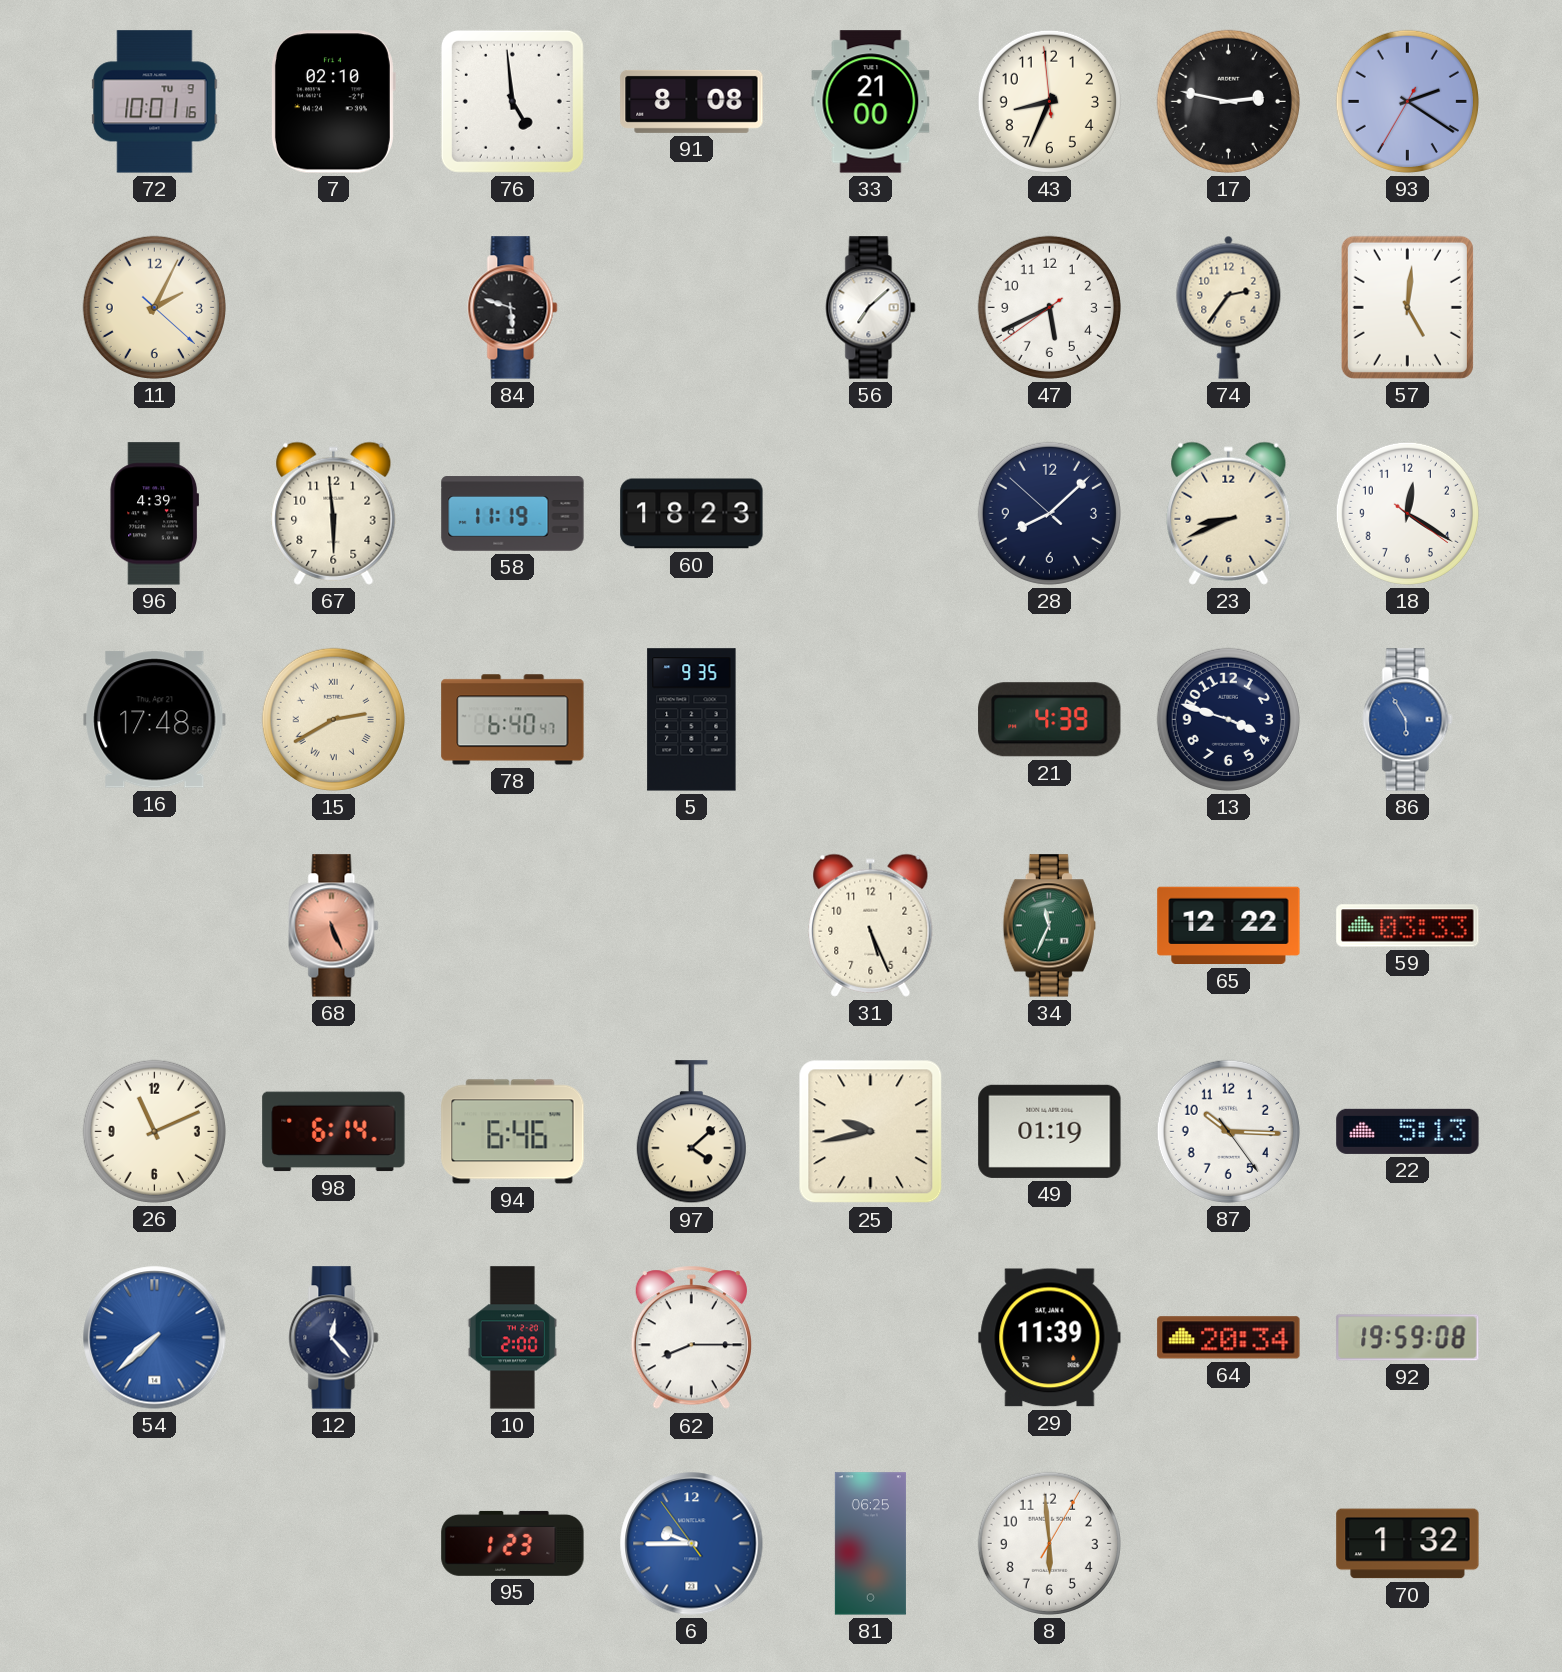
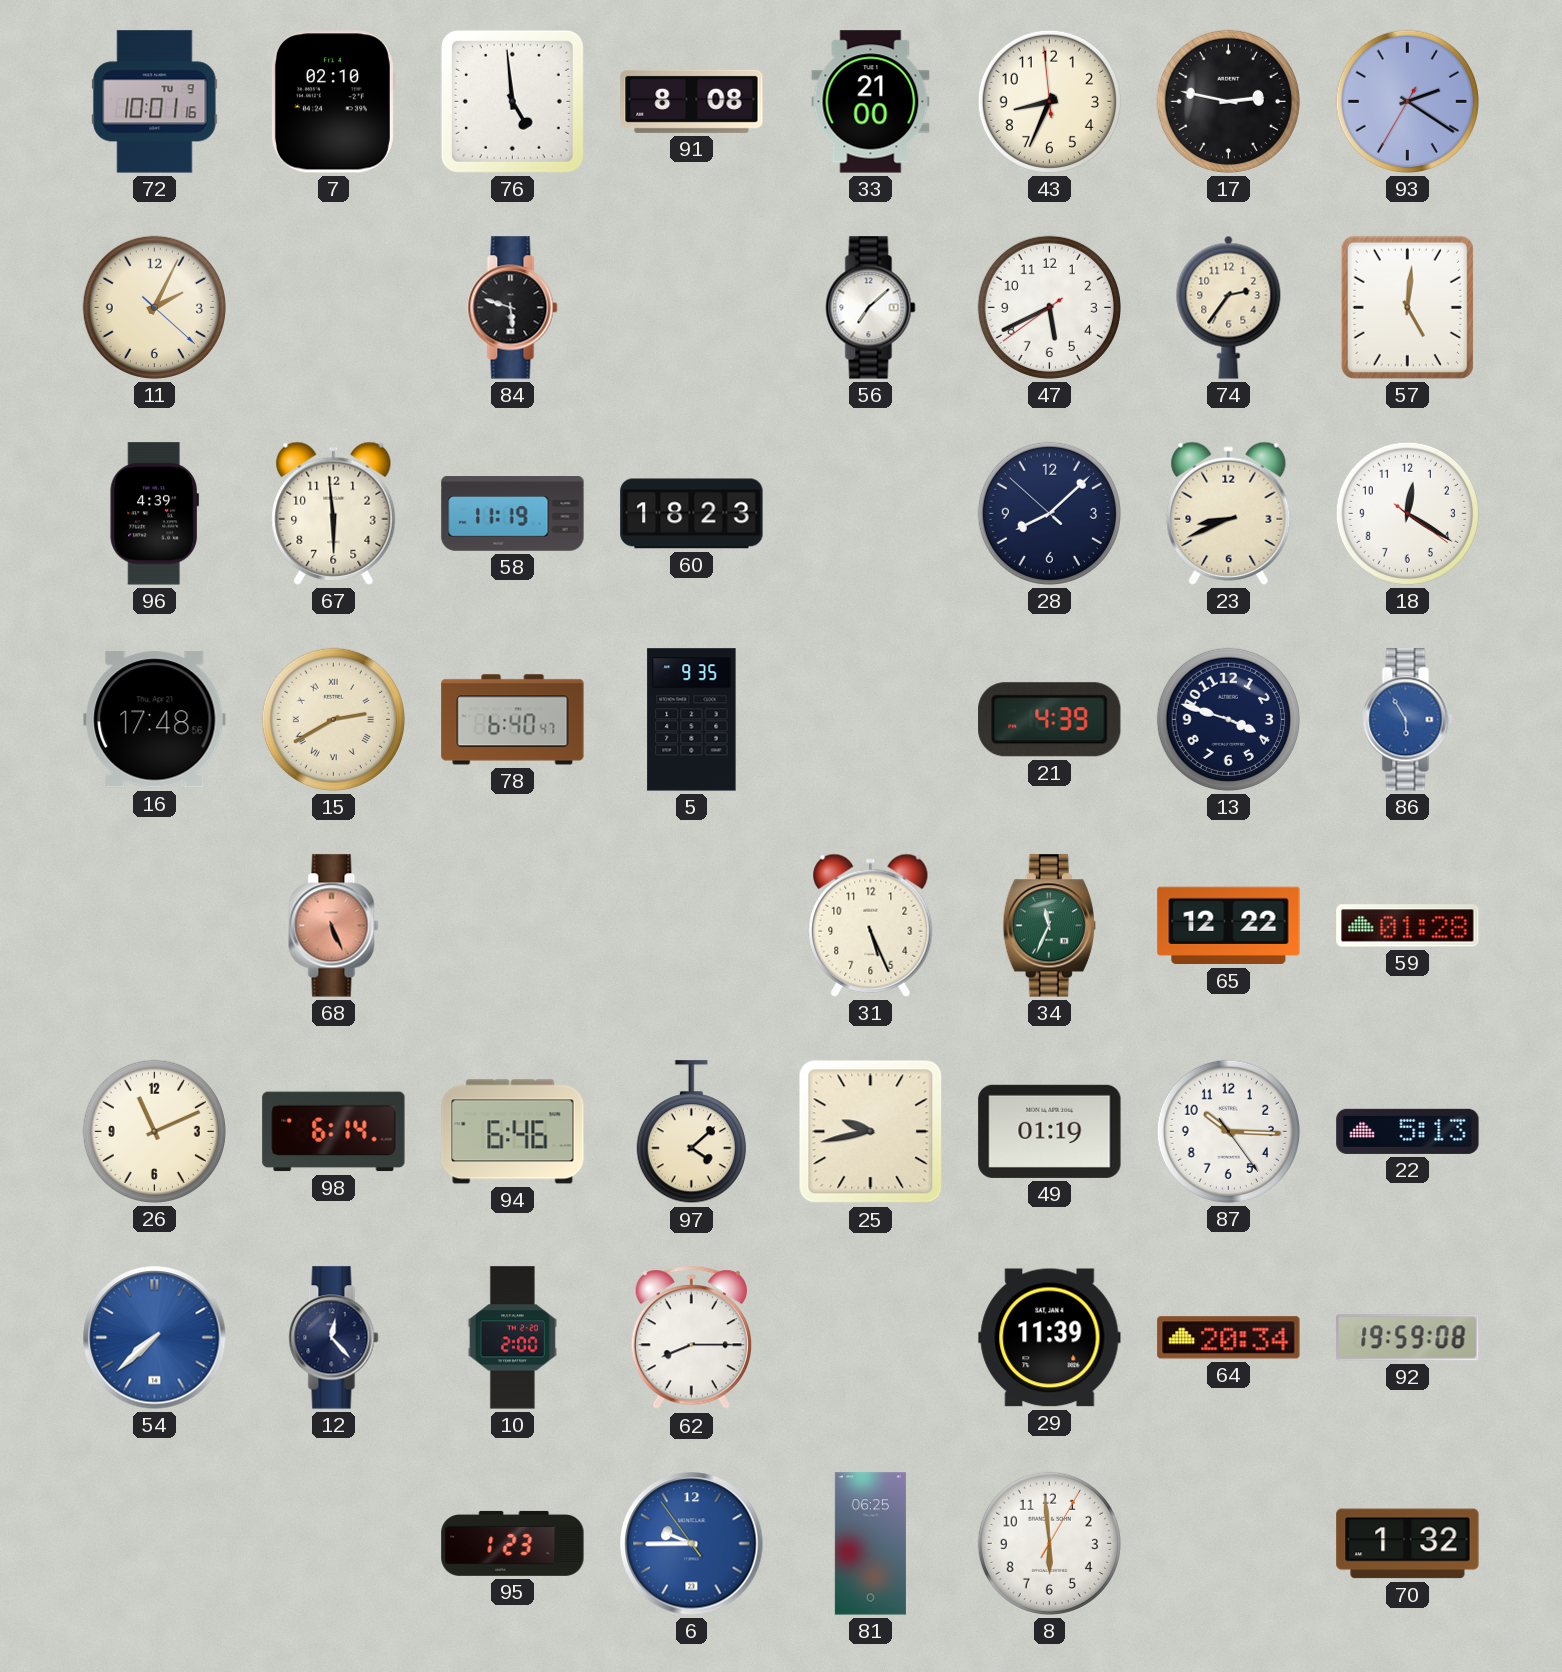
59: 03:33 -> 01:28
